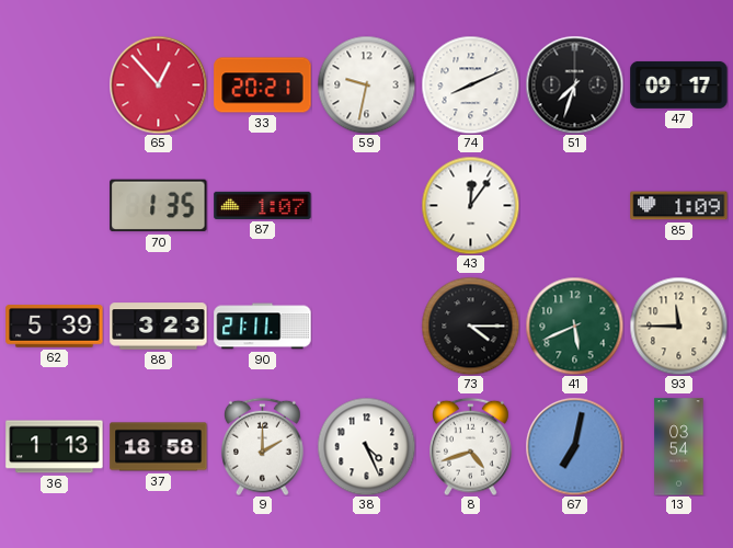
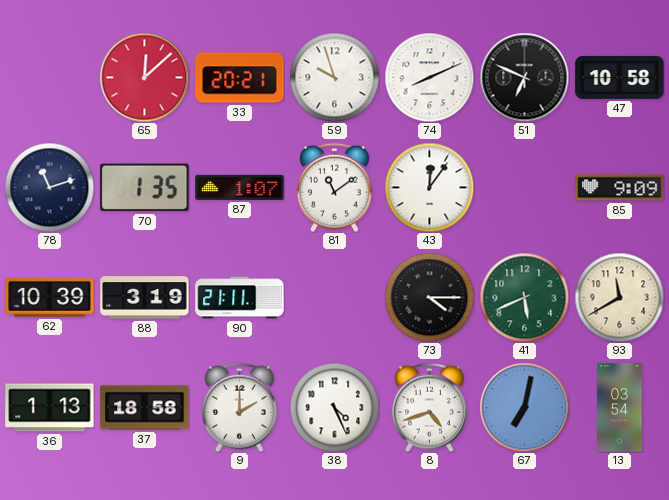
65: 12:53 -> 12:08
59: 9:32 -> 9:57
51: 7:33 -> 6:49
47: 09:17 -> 10:58
78: none -> 11:12
81: none -> 11:09
85: 1:09 -> 9:09
62: 5:39 -> 10:39
88: 3:23 -> 3:19
93: 11:45 -> 11:40
